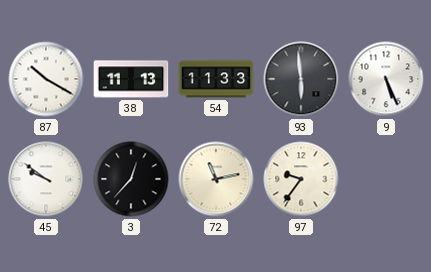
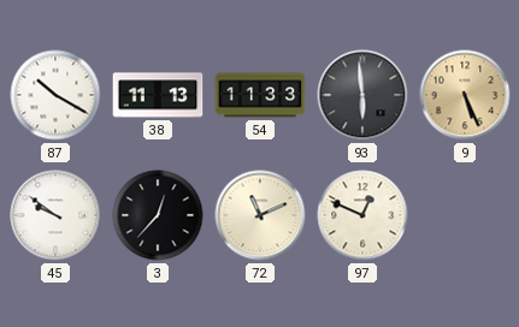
9 dial: white -> champagne
72: 11:13 -> 11:11
97: 9:36 -> 12:49
